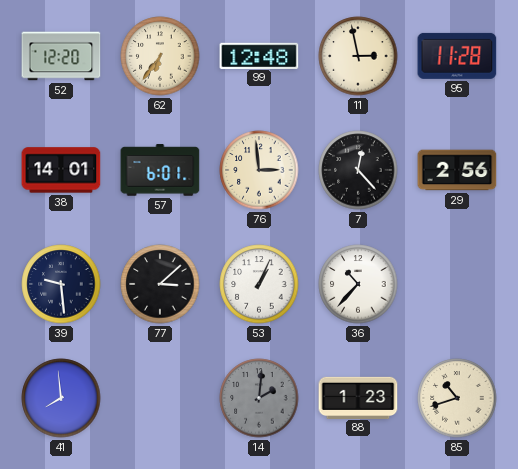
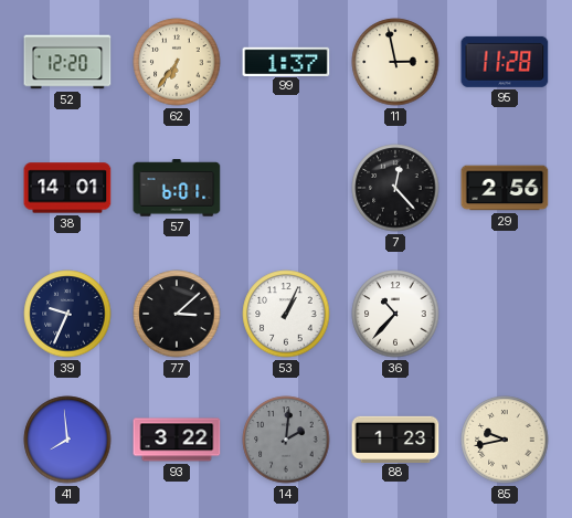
99: 12:48 -> 1:37
76: 2:59 -> none
39: 9:29 -> 9:34
93: none -> 3:22
85: 10:42 -> 9:43
